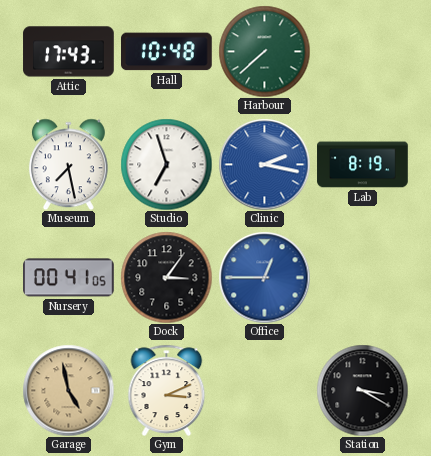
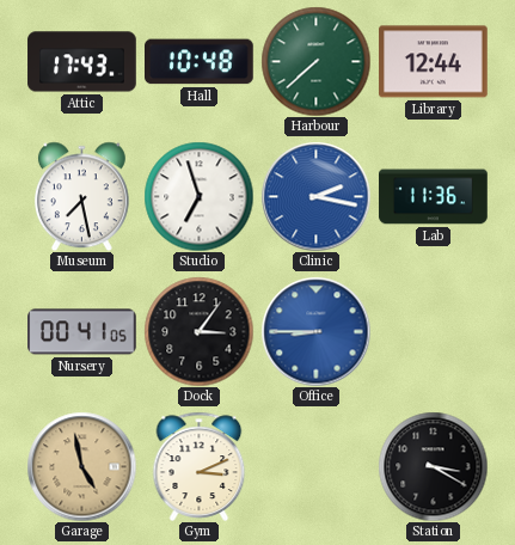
Library: none -> 12:44
Lab: 8:19 -> 11:36
Office: 12:45 -> 8:45
